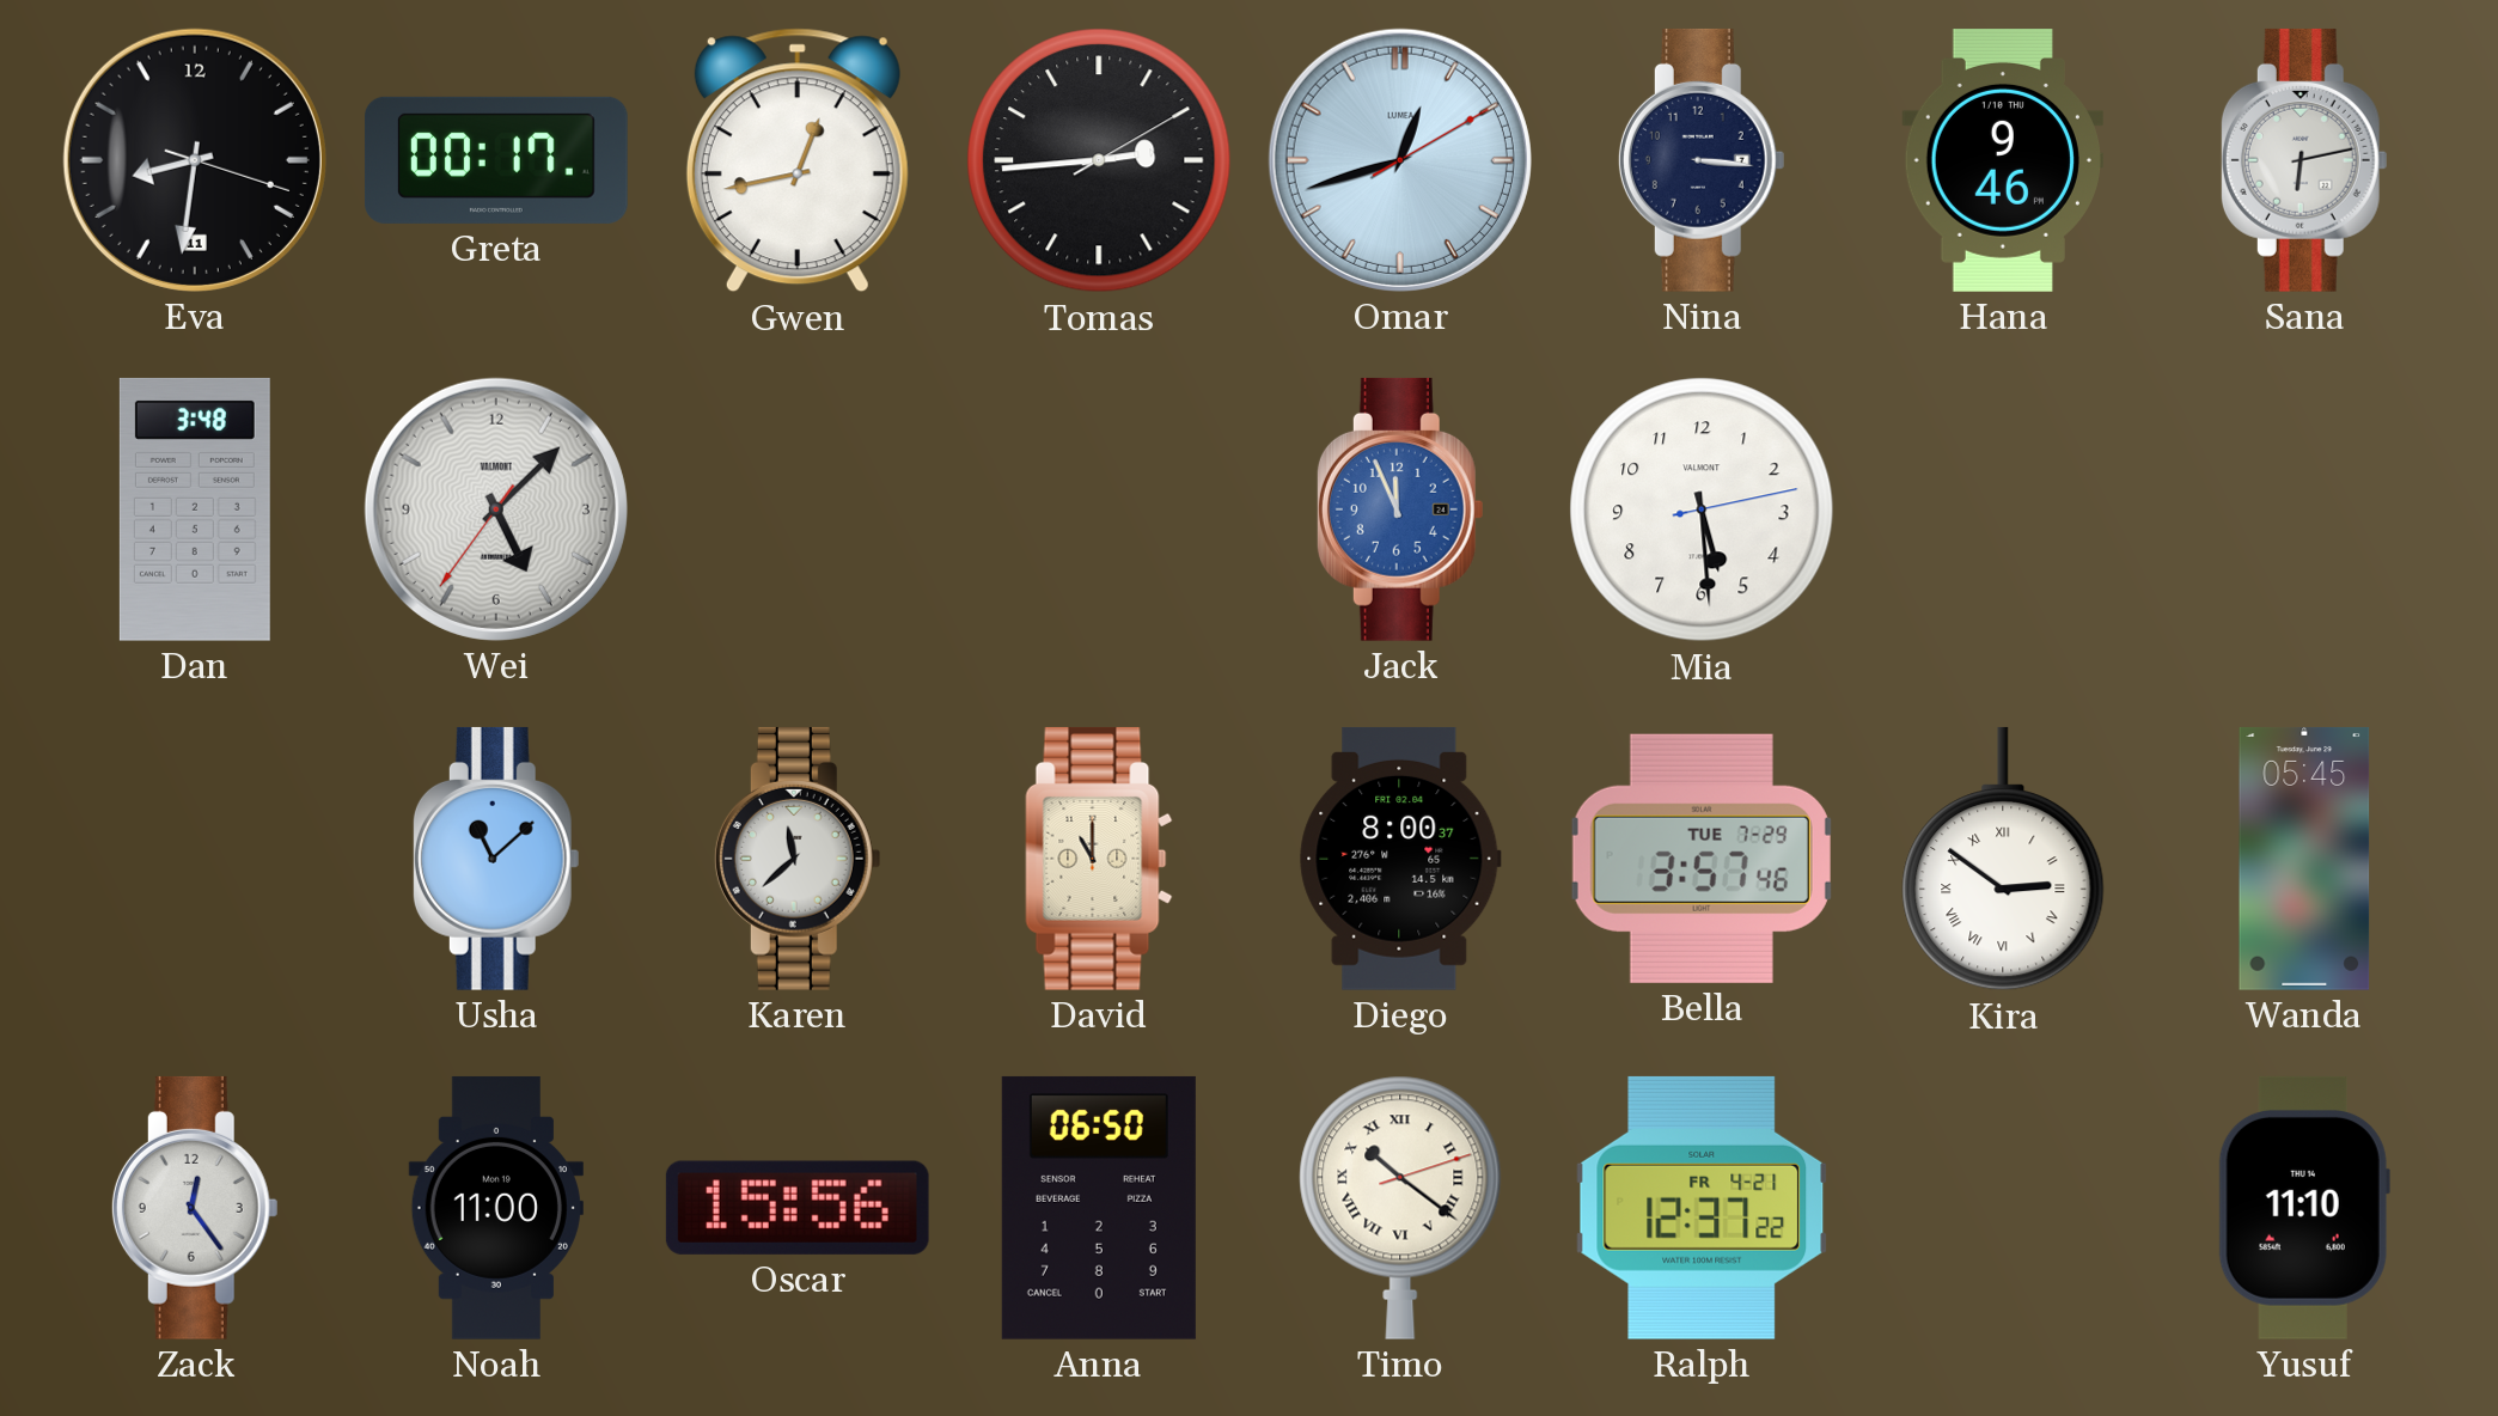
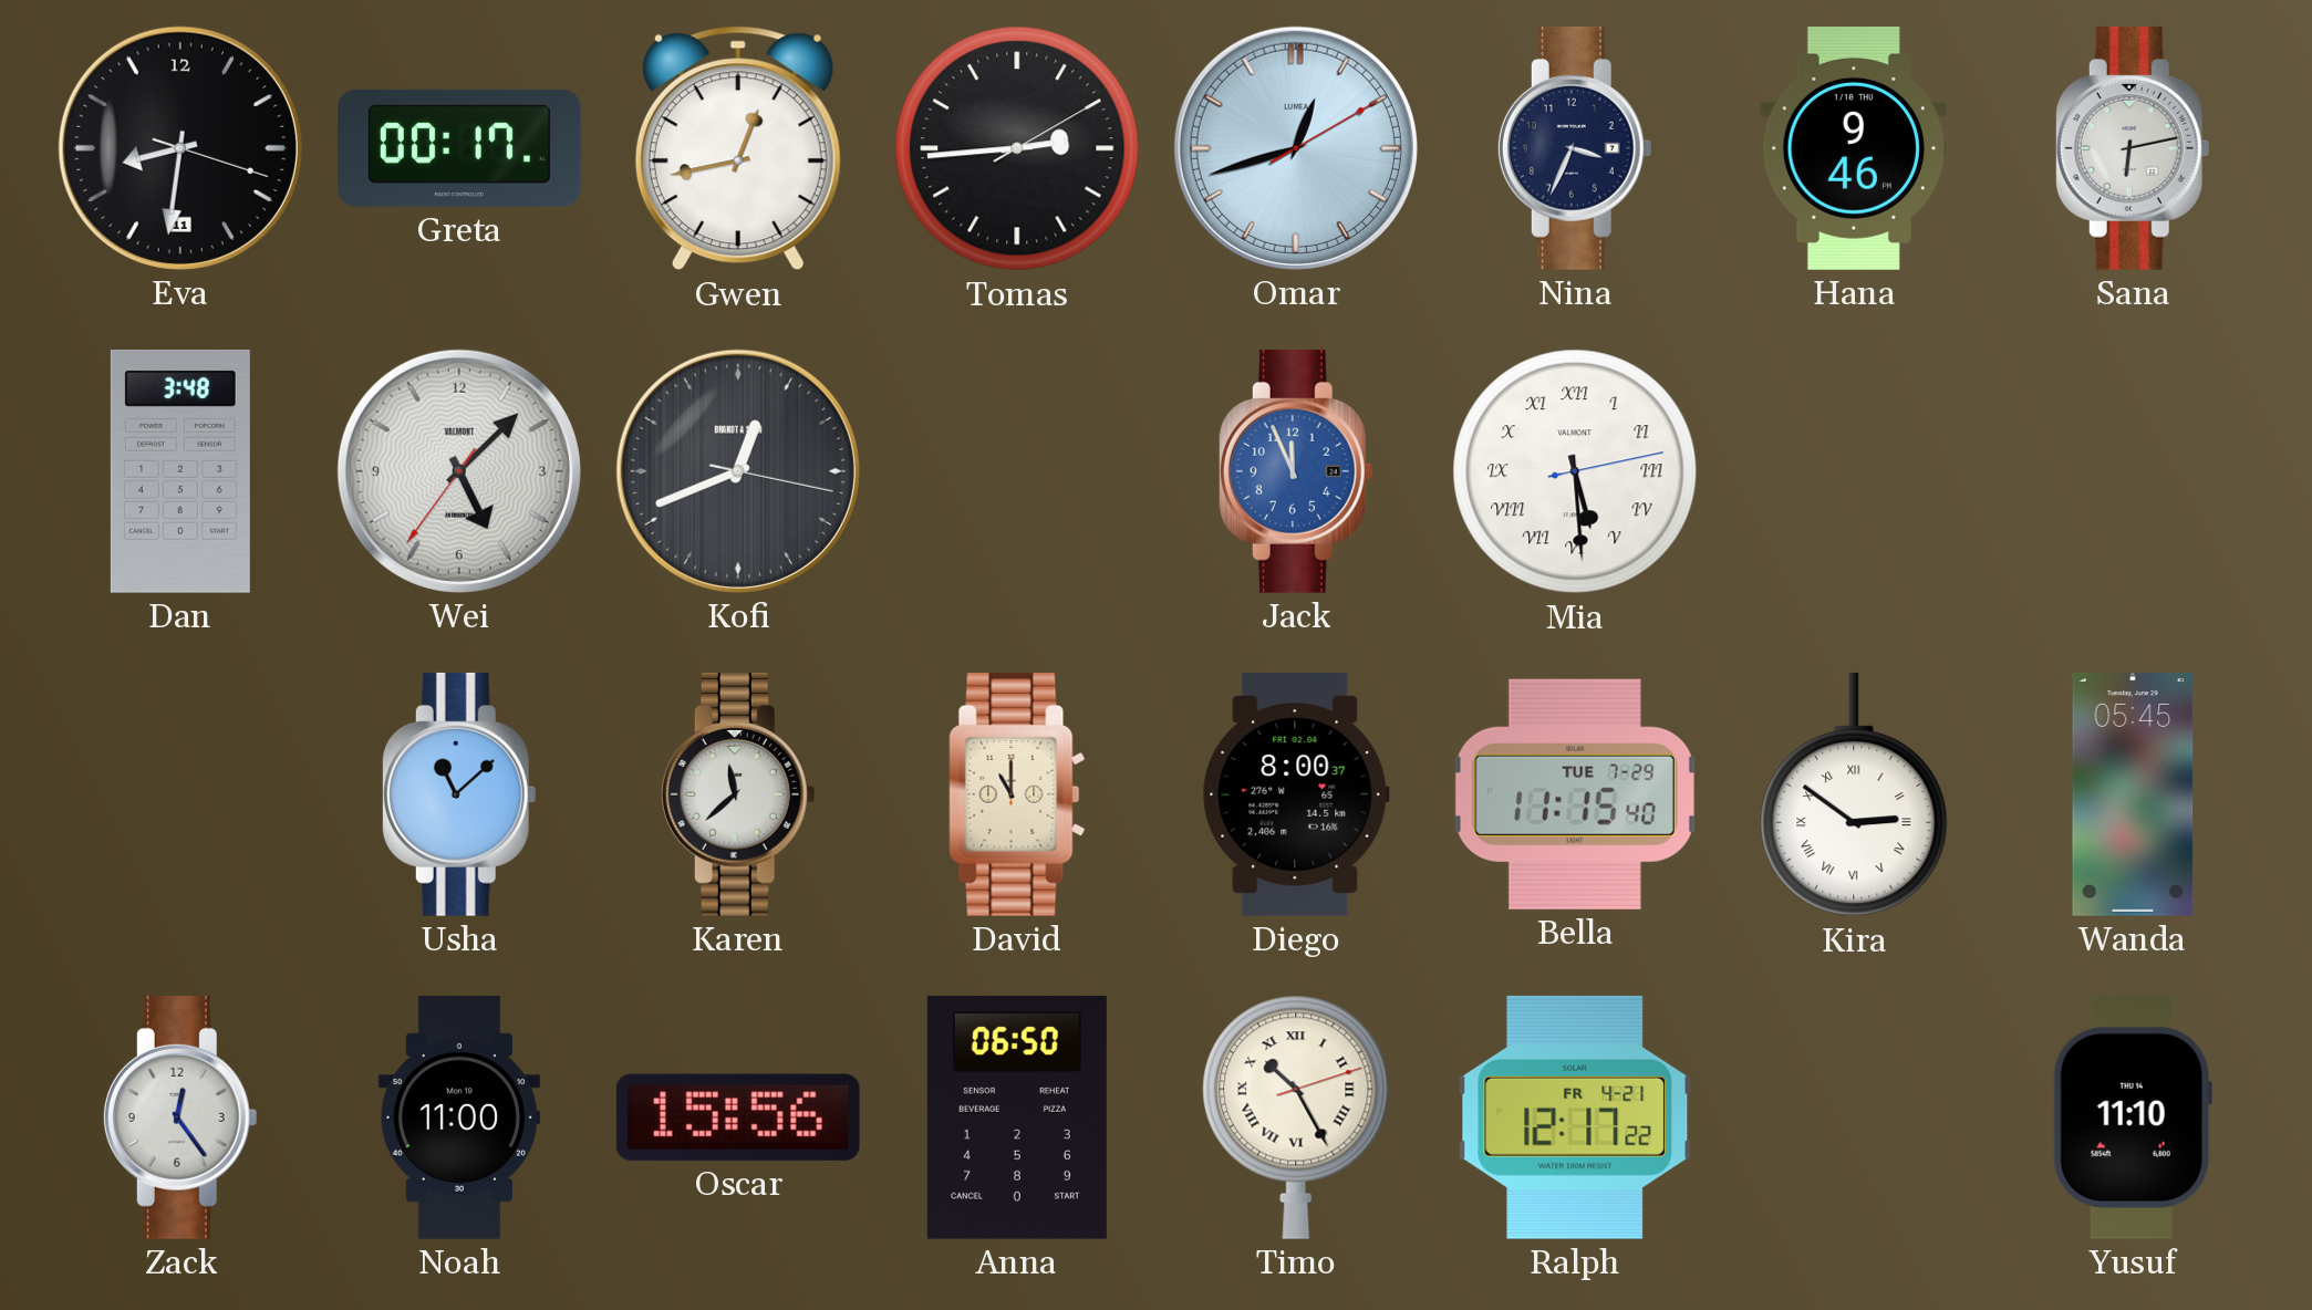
Nina: 3:16 -> 3:34
Kofi: none -> 12:41
Mia numerals: Arabic -> Roman
Bella: 3:57 -> 11:15
Timo: 10:21 -> 10:25
Ralph: 12:37 -> 12:17
